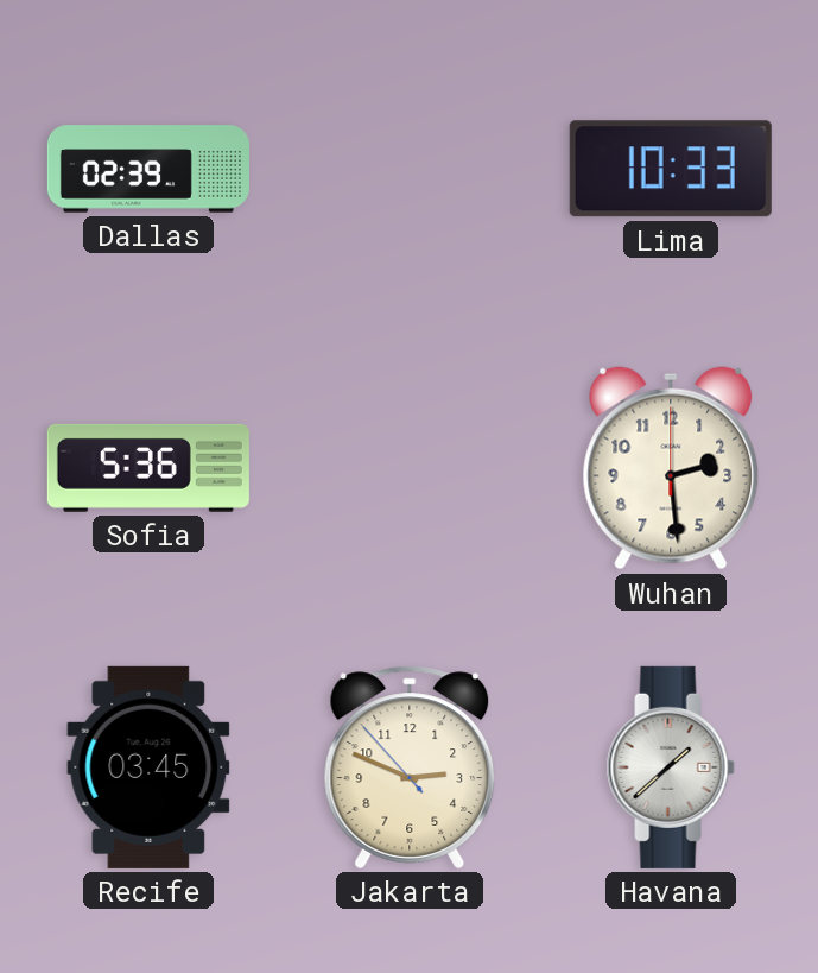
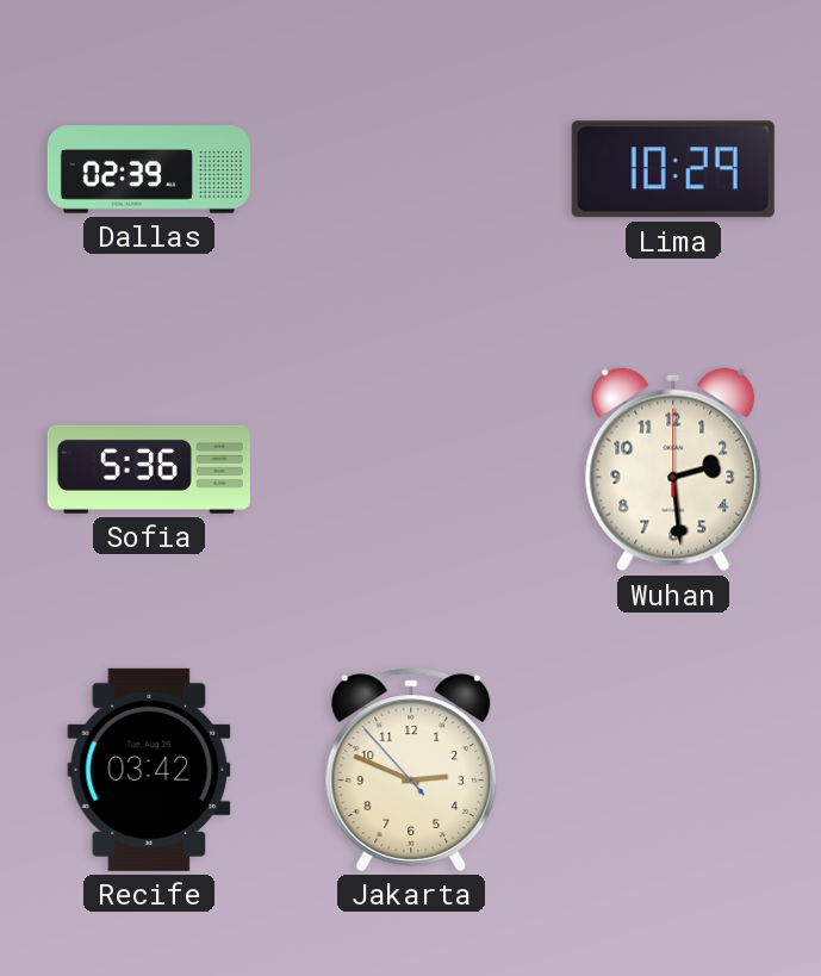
Lima: 10:33 -> 10:29
Recife: 03:45 -> 03:42
Havana: 1:38 -> none
